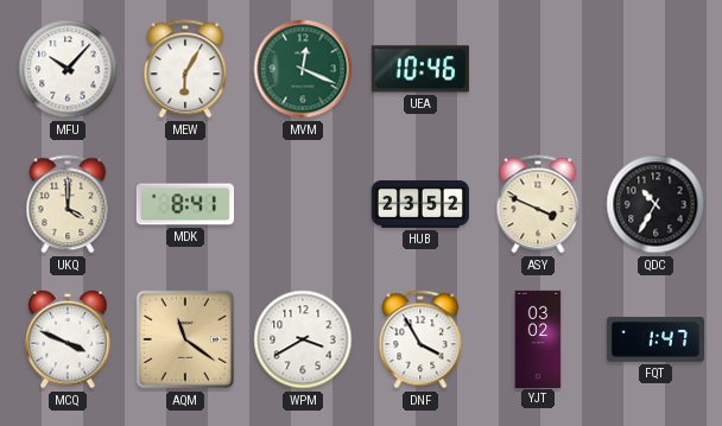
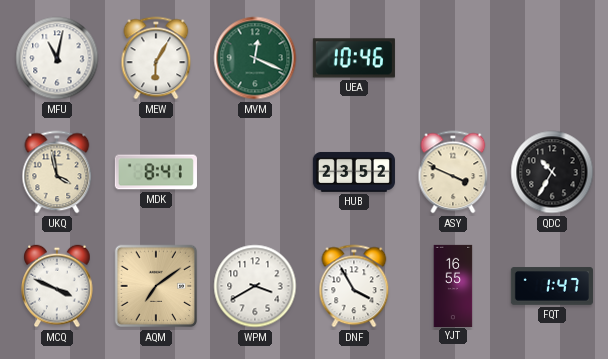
MFU: 10:07 -> 11:02
UKQ: 4:00 -> 3:58
AQM: 11:21 -> 7:09
YJT: 03:02 -> 16:55
